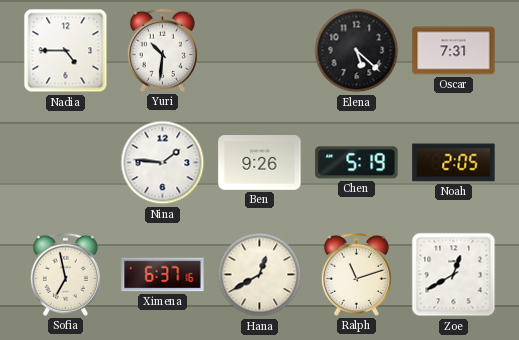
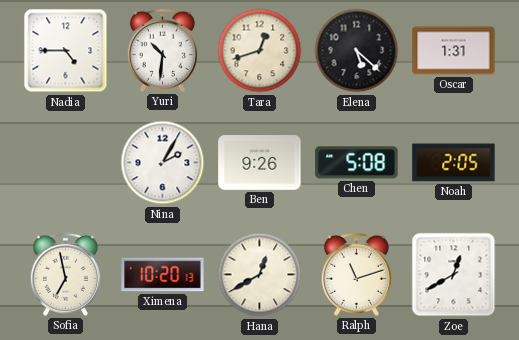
Tara: none -> 12:42
Oscar: 7:31 -> 1:31
Nina: 1:46 -> 2:05
Chen: 5:19 -> 5:08
Ximena: 6:37 -> 10:20
